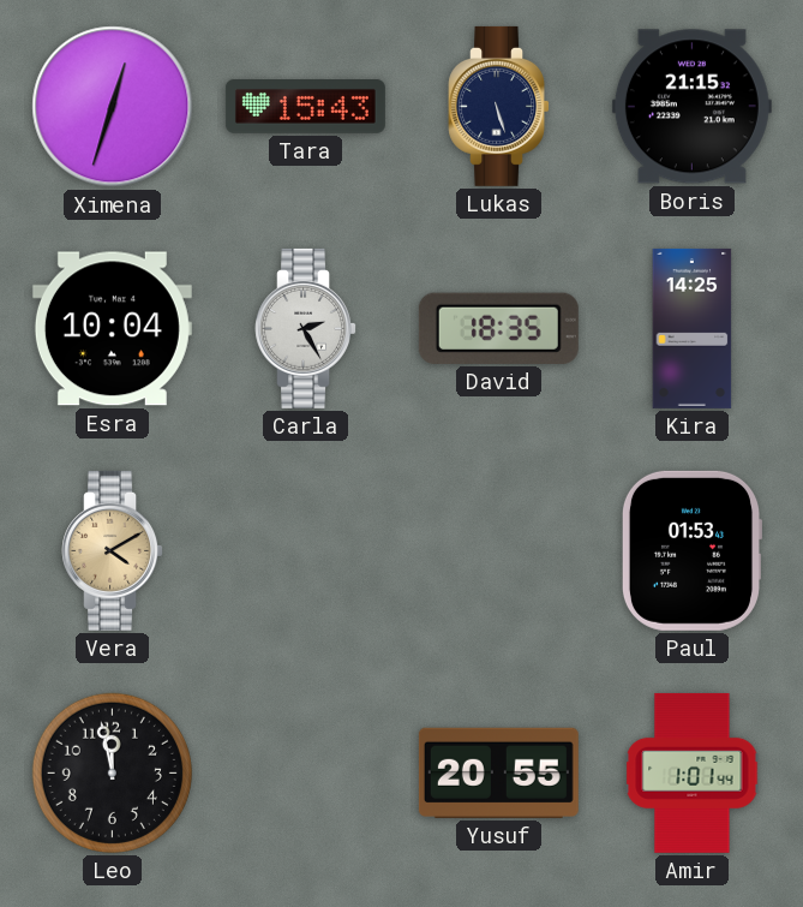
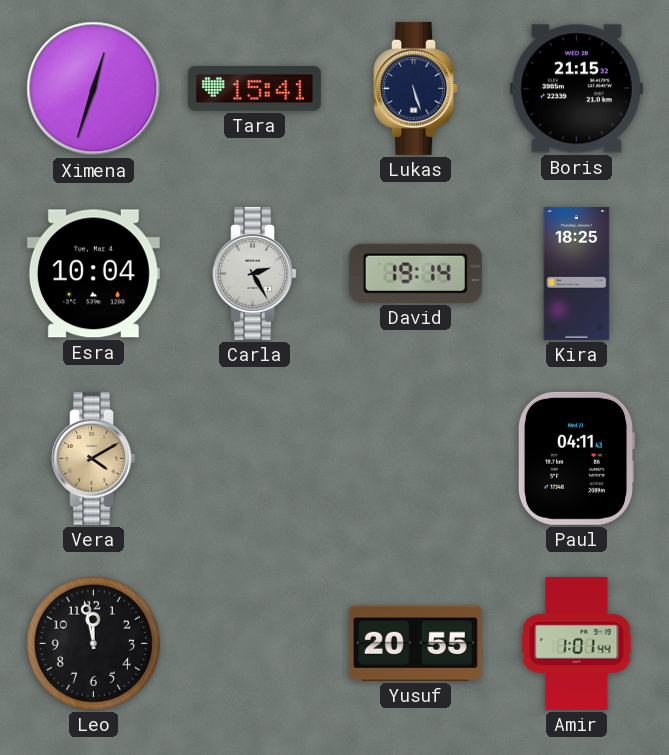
Tara: 15:43 -> 15:41
David: 18:35 -> 19:14
Kira: 14:25 -> 18:25
Paul: 01:53 -> 04:11
